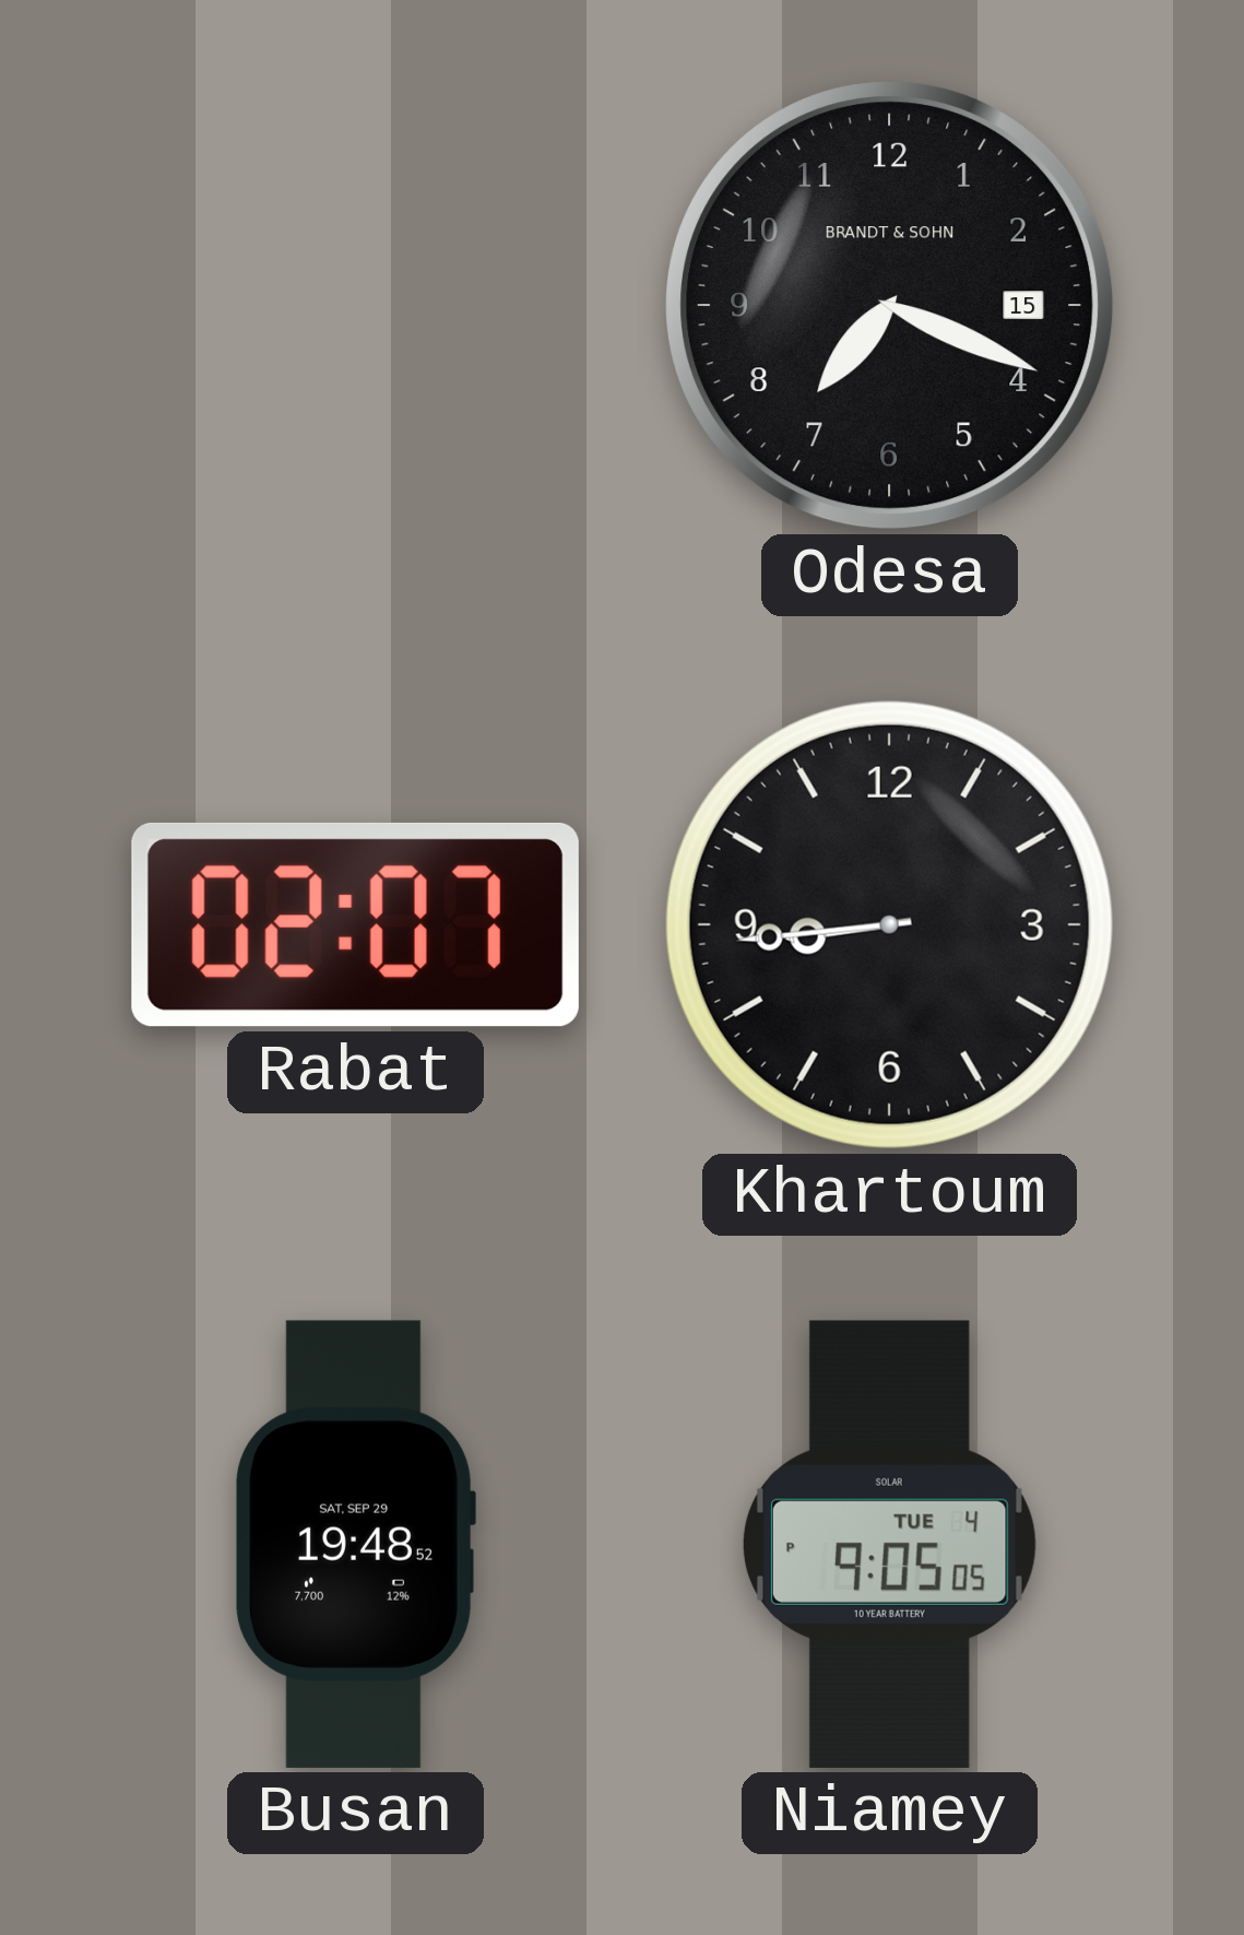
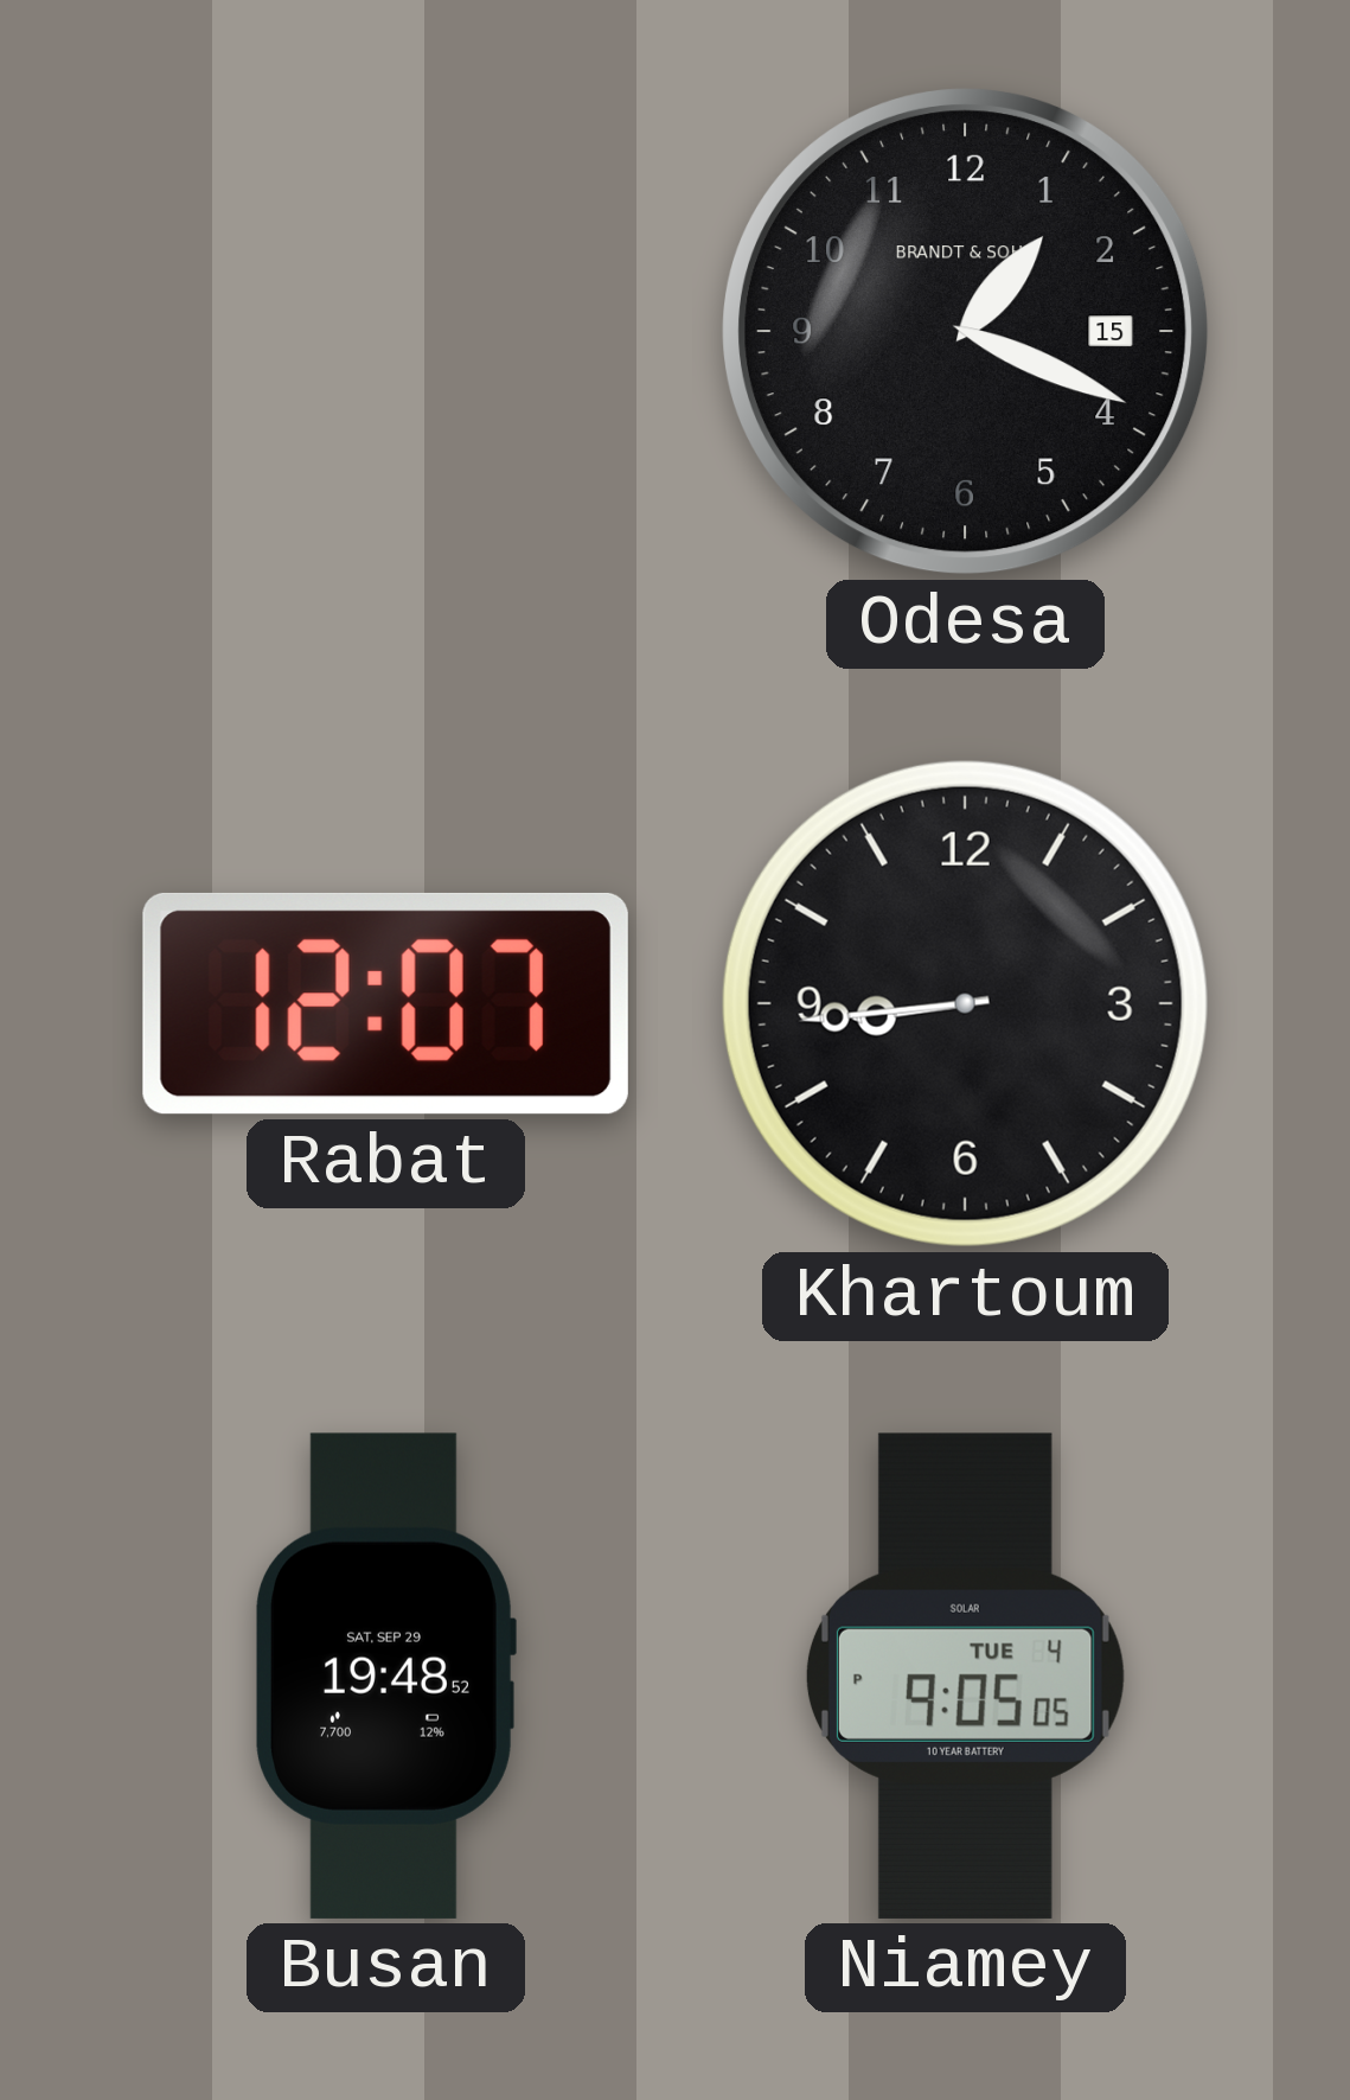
Odesa: 7:19 -> 1:19
Rabat: 02:07 -> 12:07
